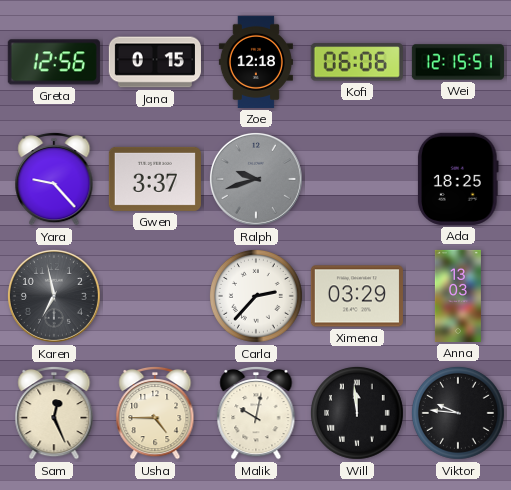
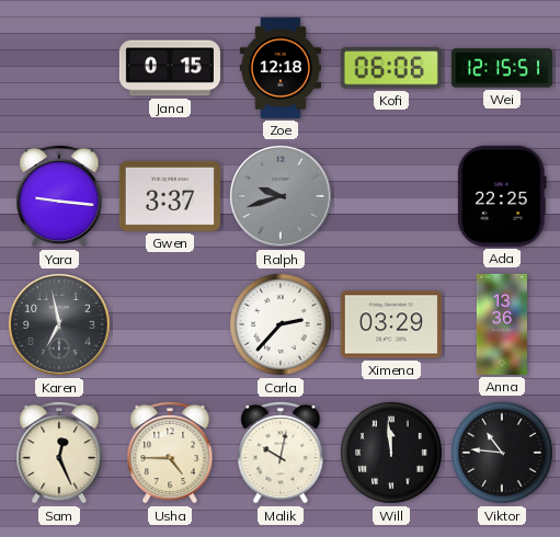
Greta: 12:56 -> none
Yara: 9:23 -> 9:16
Ada: 18:25 -> 22:25
Anna: 13:03 -> 13:36
Viktor: 9:46 -> 10:46
